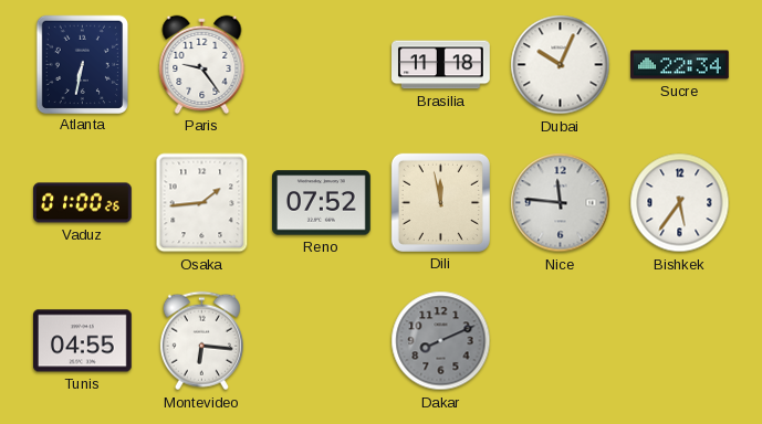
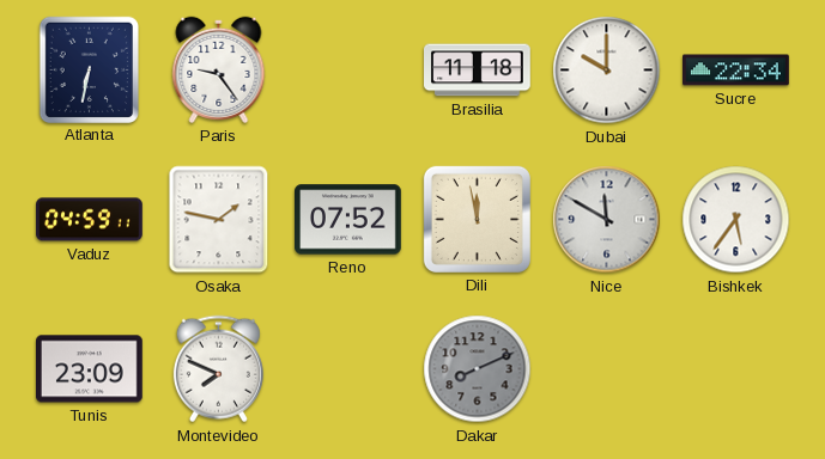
Dubai: 10:04 -> 10:00
Vaduz: 01:00 -> 04:59
Osaka: 1:44 -> 1:47
Nice: 11:46 -> 11:50
Tunis: 04:55 -> 23:09
Montevideo: 6:16 -> 7:49
